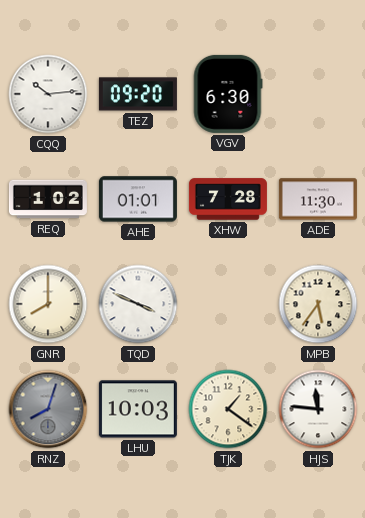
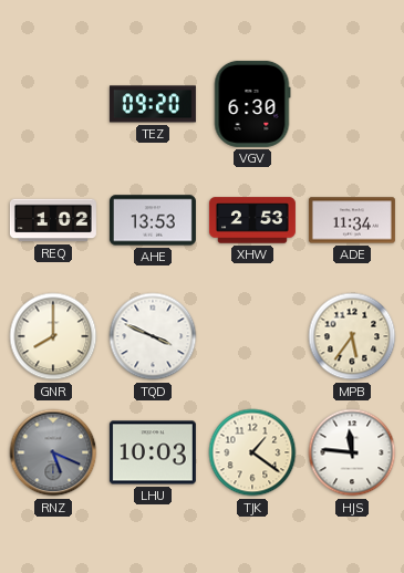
CQQ: 10:14 -> none
AHE: 01:01 -> 13:53
XHW: 7:28 -> 2:53
ADE: 11:30 -> 11:34
RNZ: 8:03 -> 5:19
